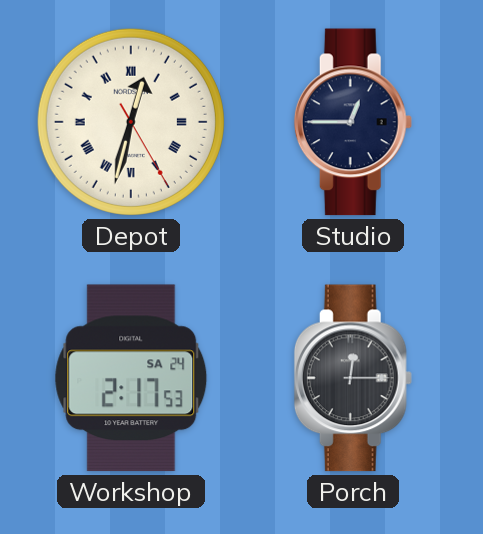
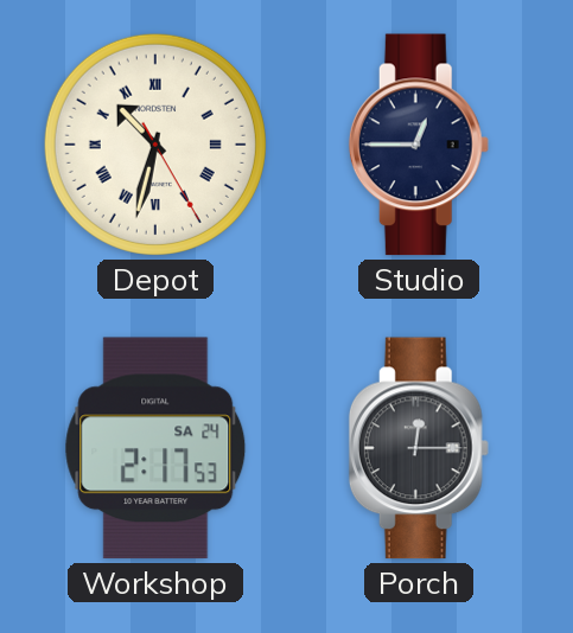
Depot: 12:32 -> 10:32
